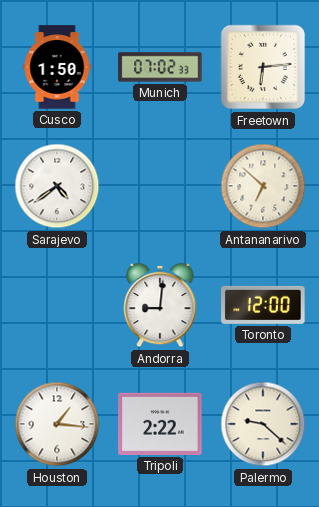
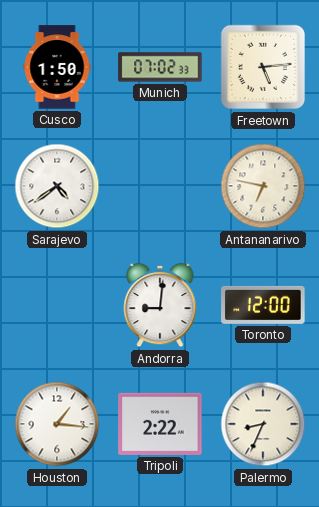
Freetown: 6:14 -> 5:14
Antananarivo: 6:52 -> 6:47
Palermo: 9:22 -> 8:34
